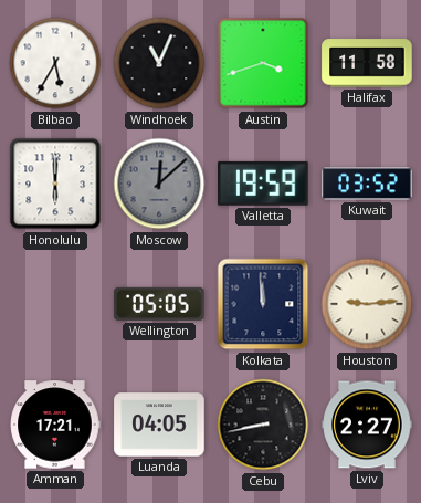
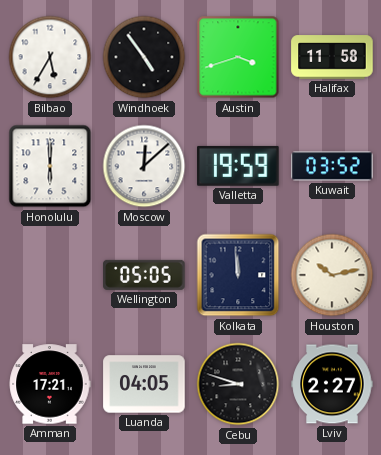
Windhoek: 11:04 -> 4:54
Moscow dial: grey -> white
Houston: 9:14 -> 10:13
Cebu: 8:43 -> 8:48
